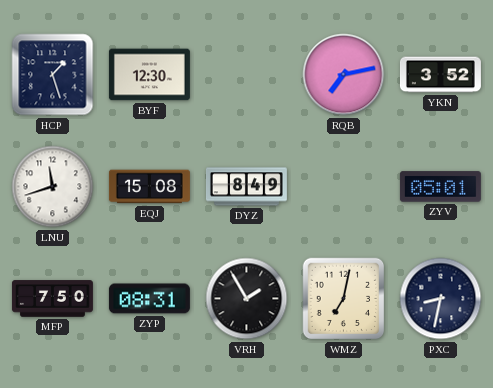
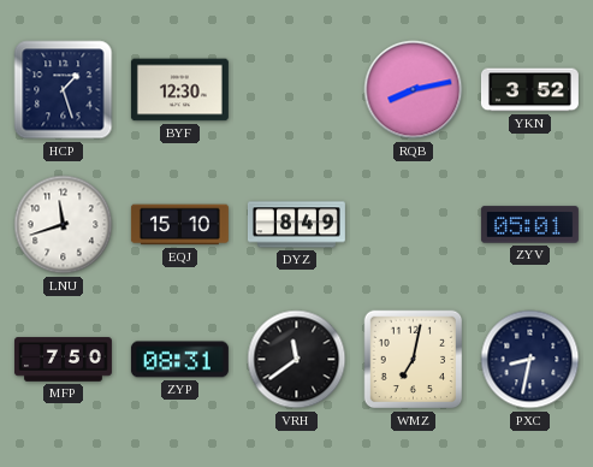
RQB: 7:13 -> 8:13
EQJ: 15:08 -> 15:10
VRH: 1:55 -> 11:39
